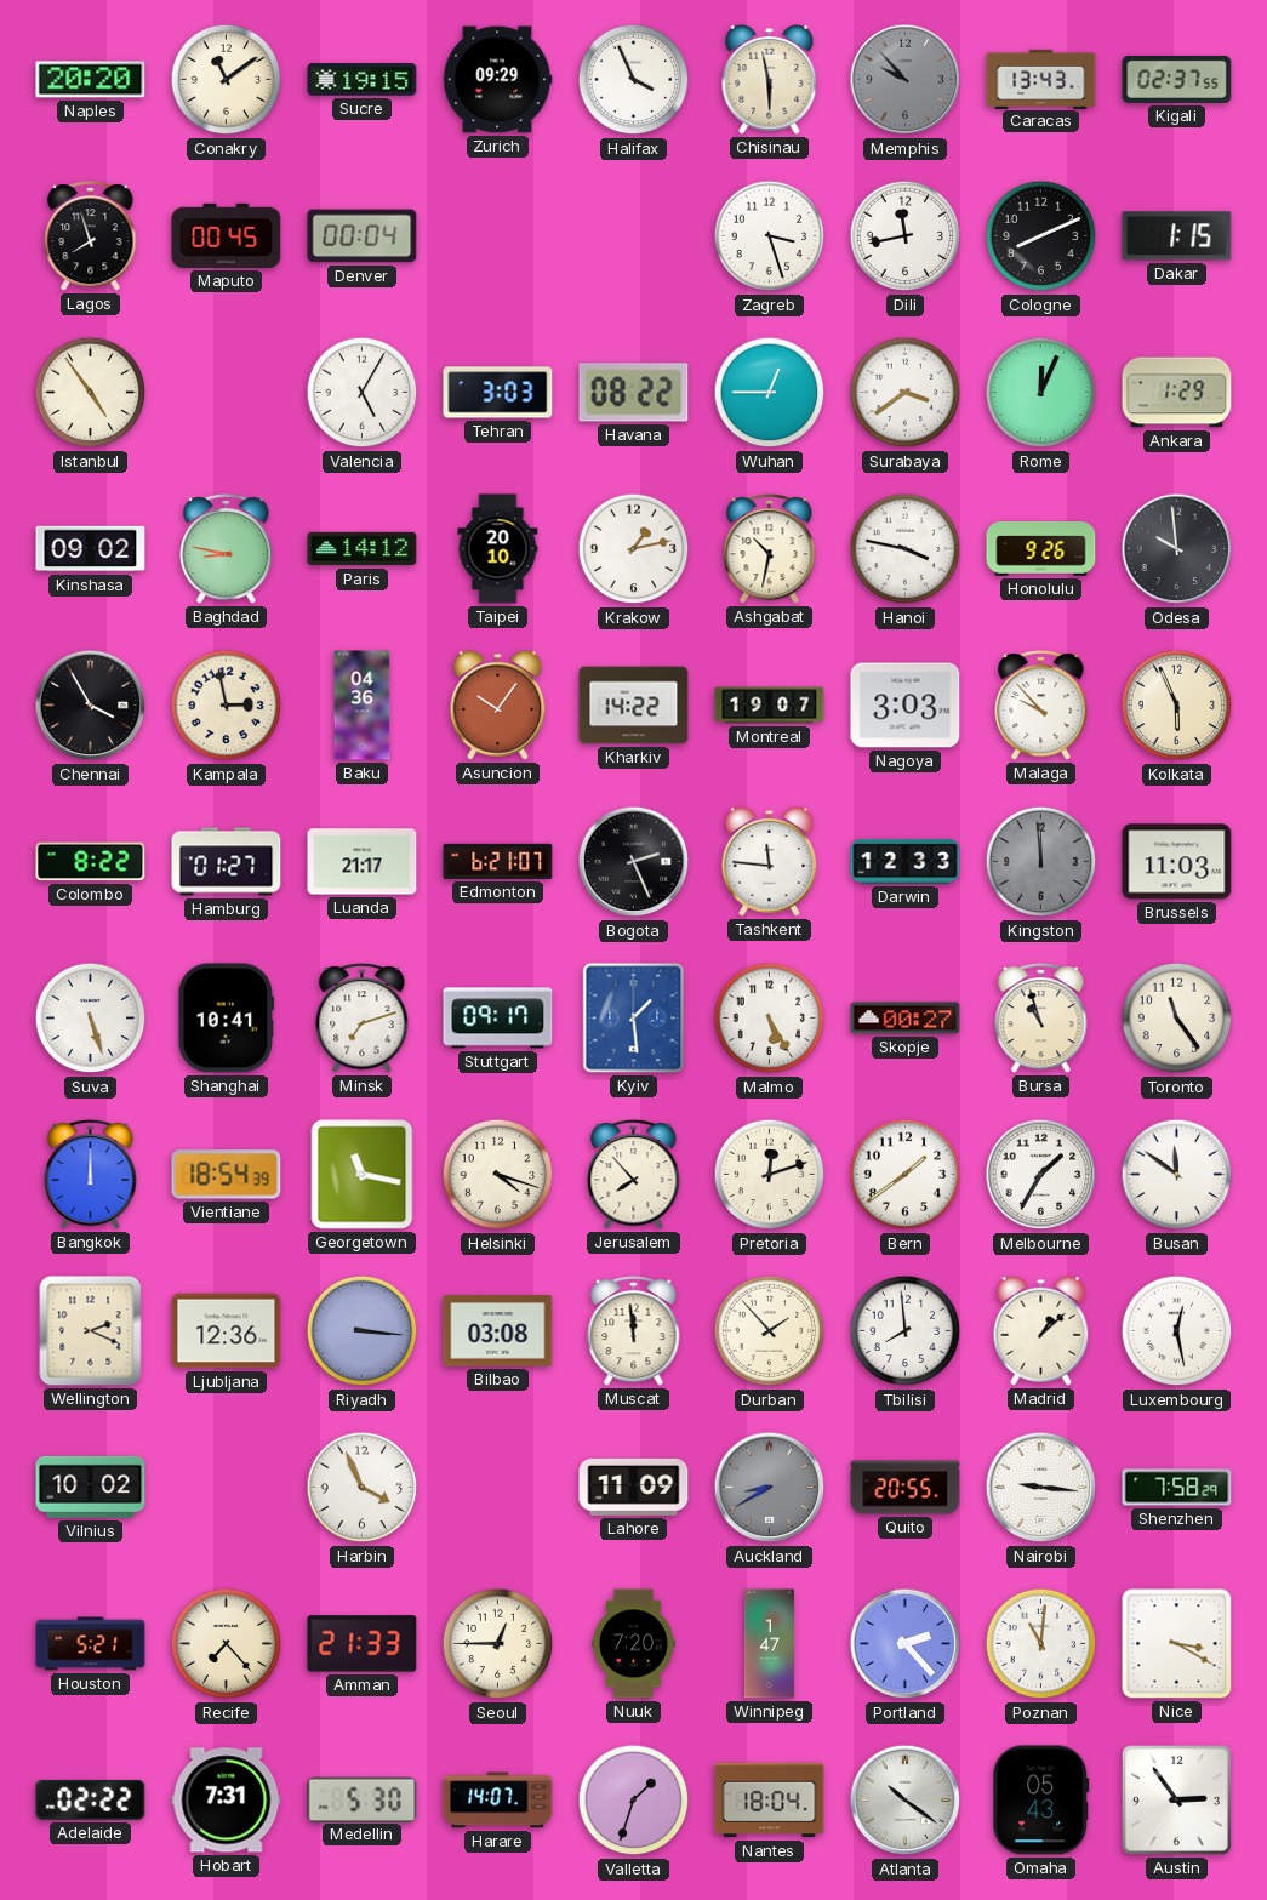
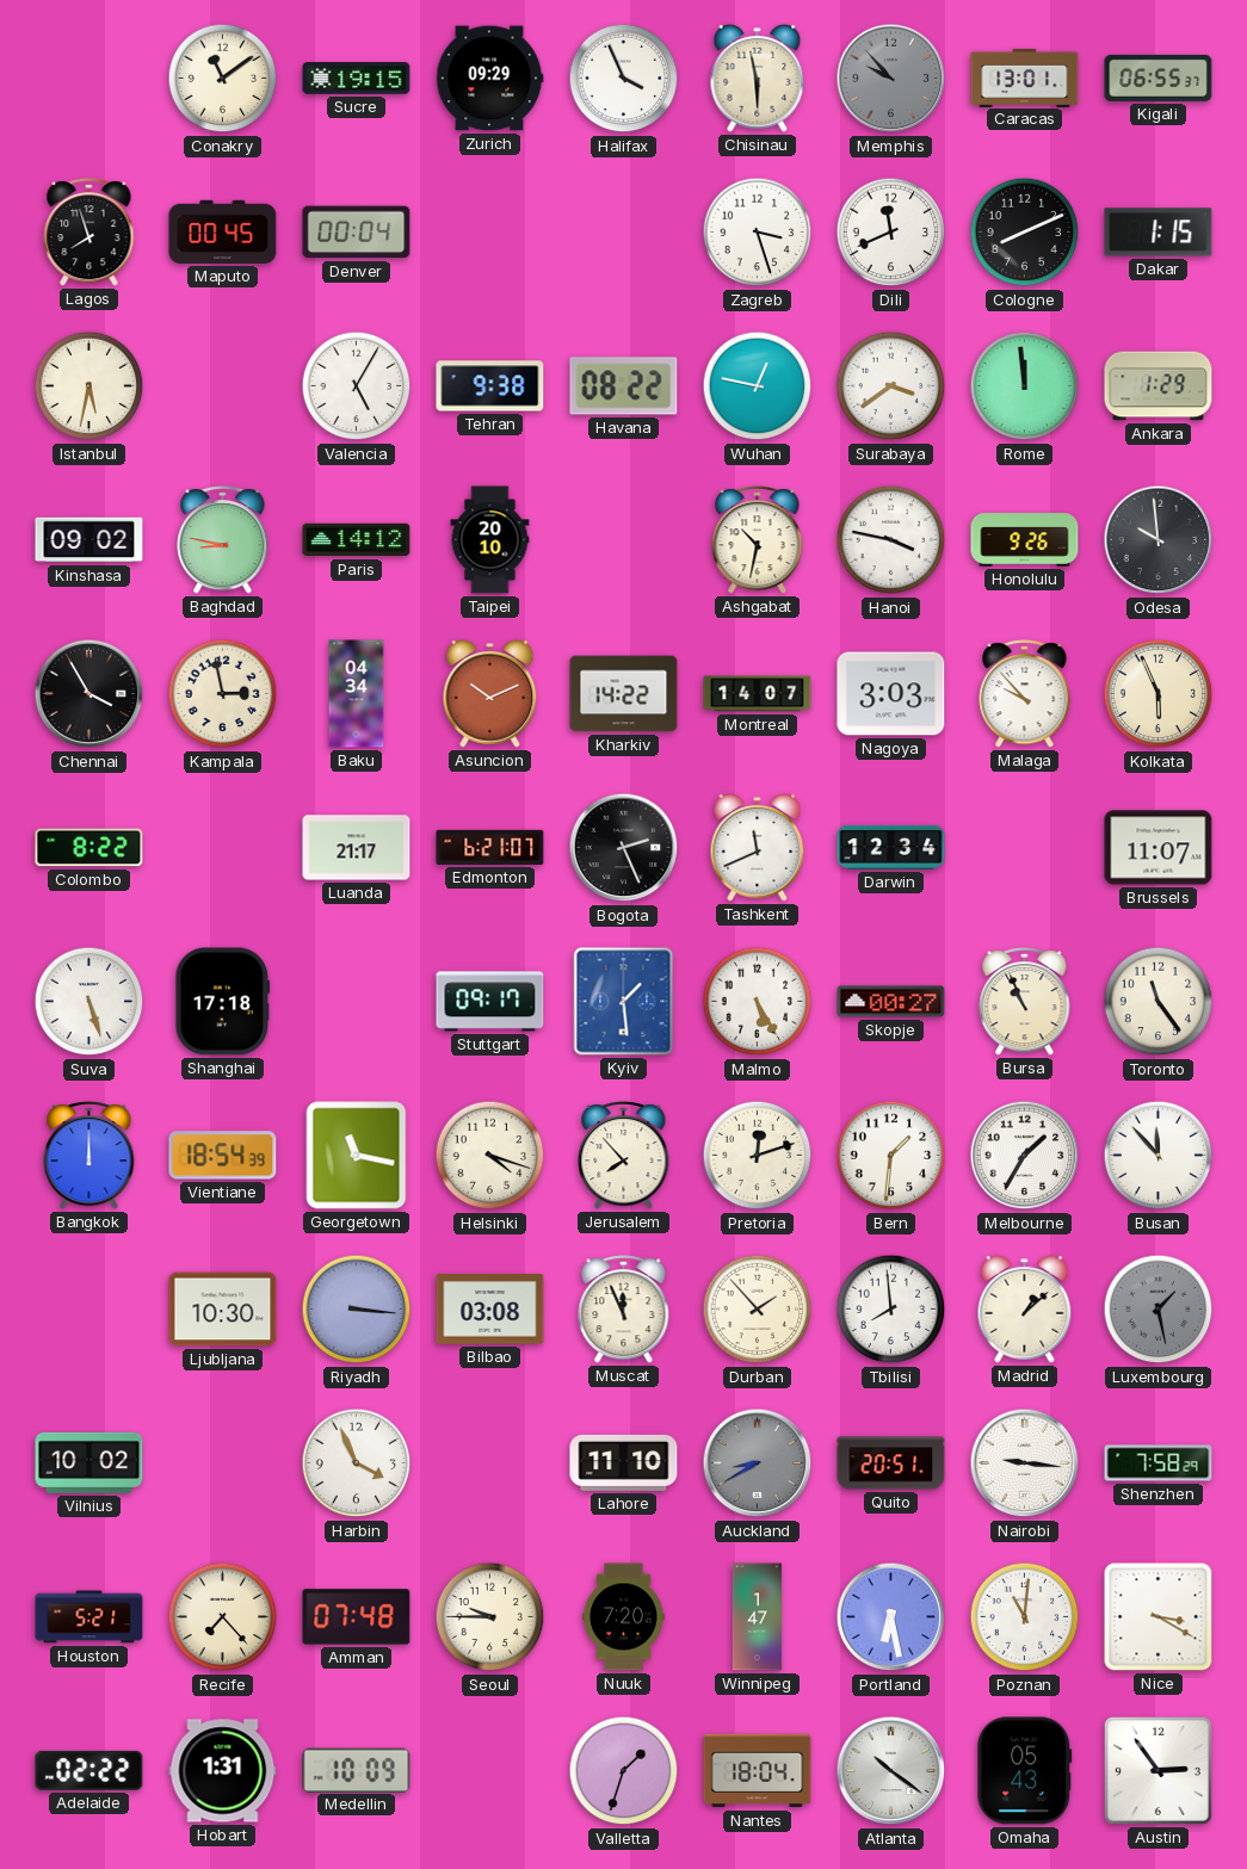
Naples: 20:20 -> none
Caracas: 13:43 -> 13:01
Kigali: 02:37 -> 06:55
Dili: 11:43 -> 11:41
Istanbul: 4:54 -> 5:32
Tehran: 3:03 -> 9:38
Wuhan: 12:45 -> 12:47
Rome: 12:04 -> 11:59
Krakow: 1:13 -> none
Baku: 04:36 -> 04:34
Asuncion: 10:06 -> 10:11
Montreal: 19:07 -> 14:07
Hamburg: 01:27 -> none
Tashkent: 11:46 -> 11:41
Darwin: 12:33 -> 12:34
Kingston: 11:59 -> none
Brussels: 11:03 -> 11:07
Shanghai: 10:41 -> 17:18
Minsk: 7:12 -> none
Bursa: 10:57 -> 10:56
Bern: 1:39 -> 1:31
Busan: 11:51 -> 11:53
Wellington: 2:19 -> none
Ljubljana: 12:36 -> 10:30
Muscat: 11:59 -> 11:56
Luxembourg: 12:28 -> 1:28
Luxembourg dial: white -> grey
Lahore: 11:09 -> 11:10
Quito: 20:55 -> 20:51
Amman: 21:33 -> 07:48
Seoul: 12:45 -> 9:45
Portland: 2:23 -> 6:28
Hobart: 7:31 -> 1:31
Medellin: 5:30 -> 10:09
Harare: 14:07 -> none
